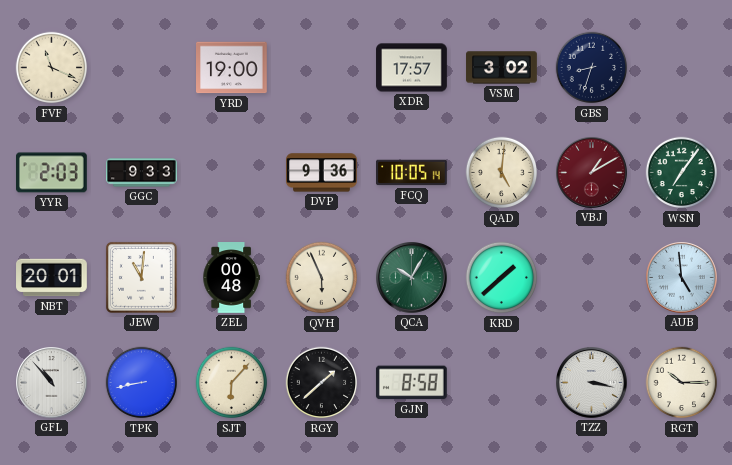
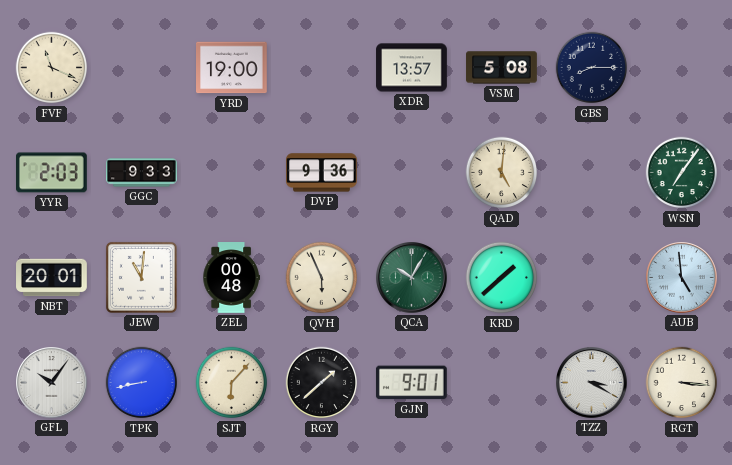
XDR: 17:57 -> 13:57
VSM: 3:02 -> 5:08
GBS: 8:33 -> 8:15
FCQ: 10:05 -> none
VBJ: 1:10 -> none
GFL: 10:53 -> 10:06
GJN: 8:58 -> 9:01
TZZ: 3:17 -> 3:20
RGT: 10:15 -> 3:16
